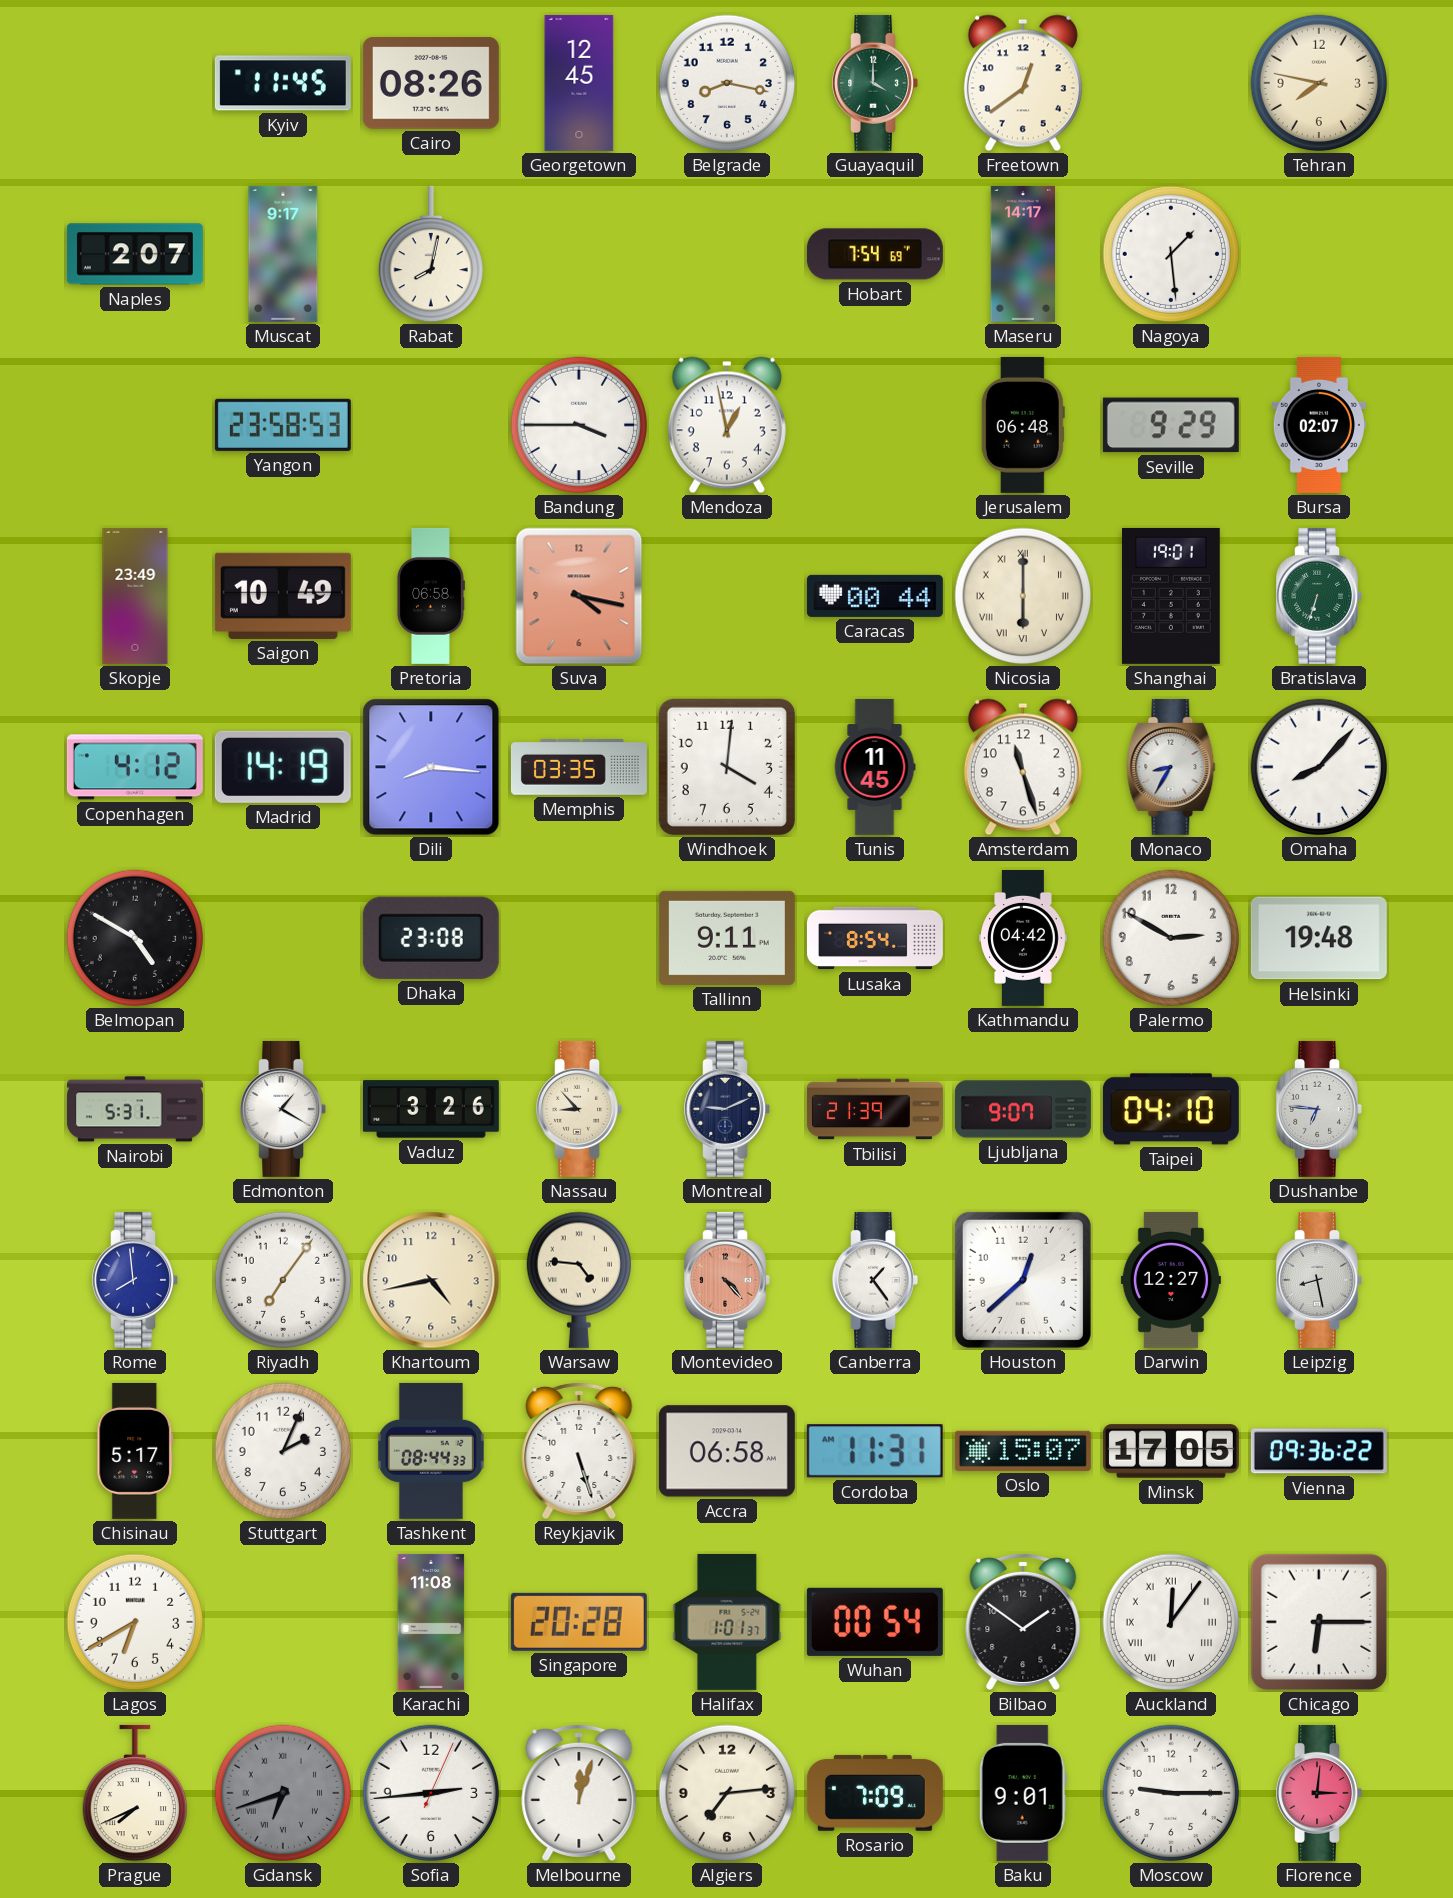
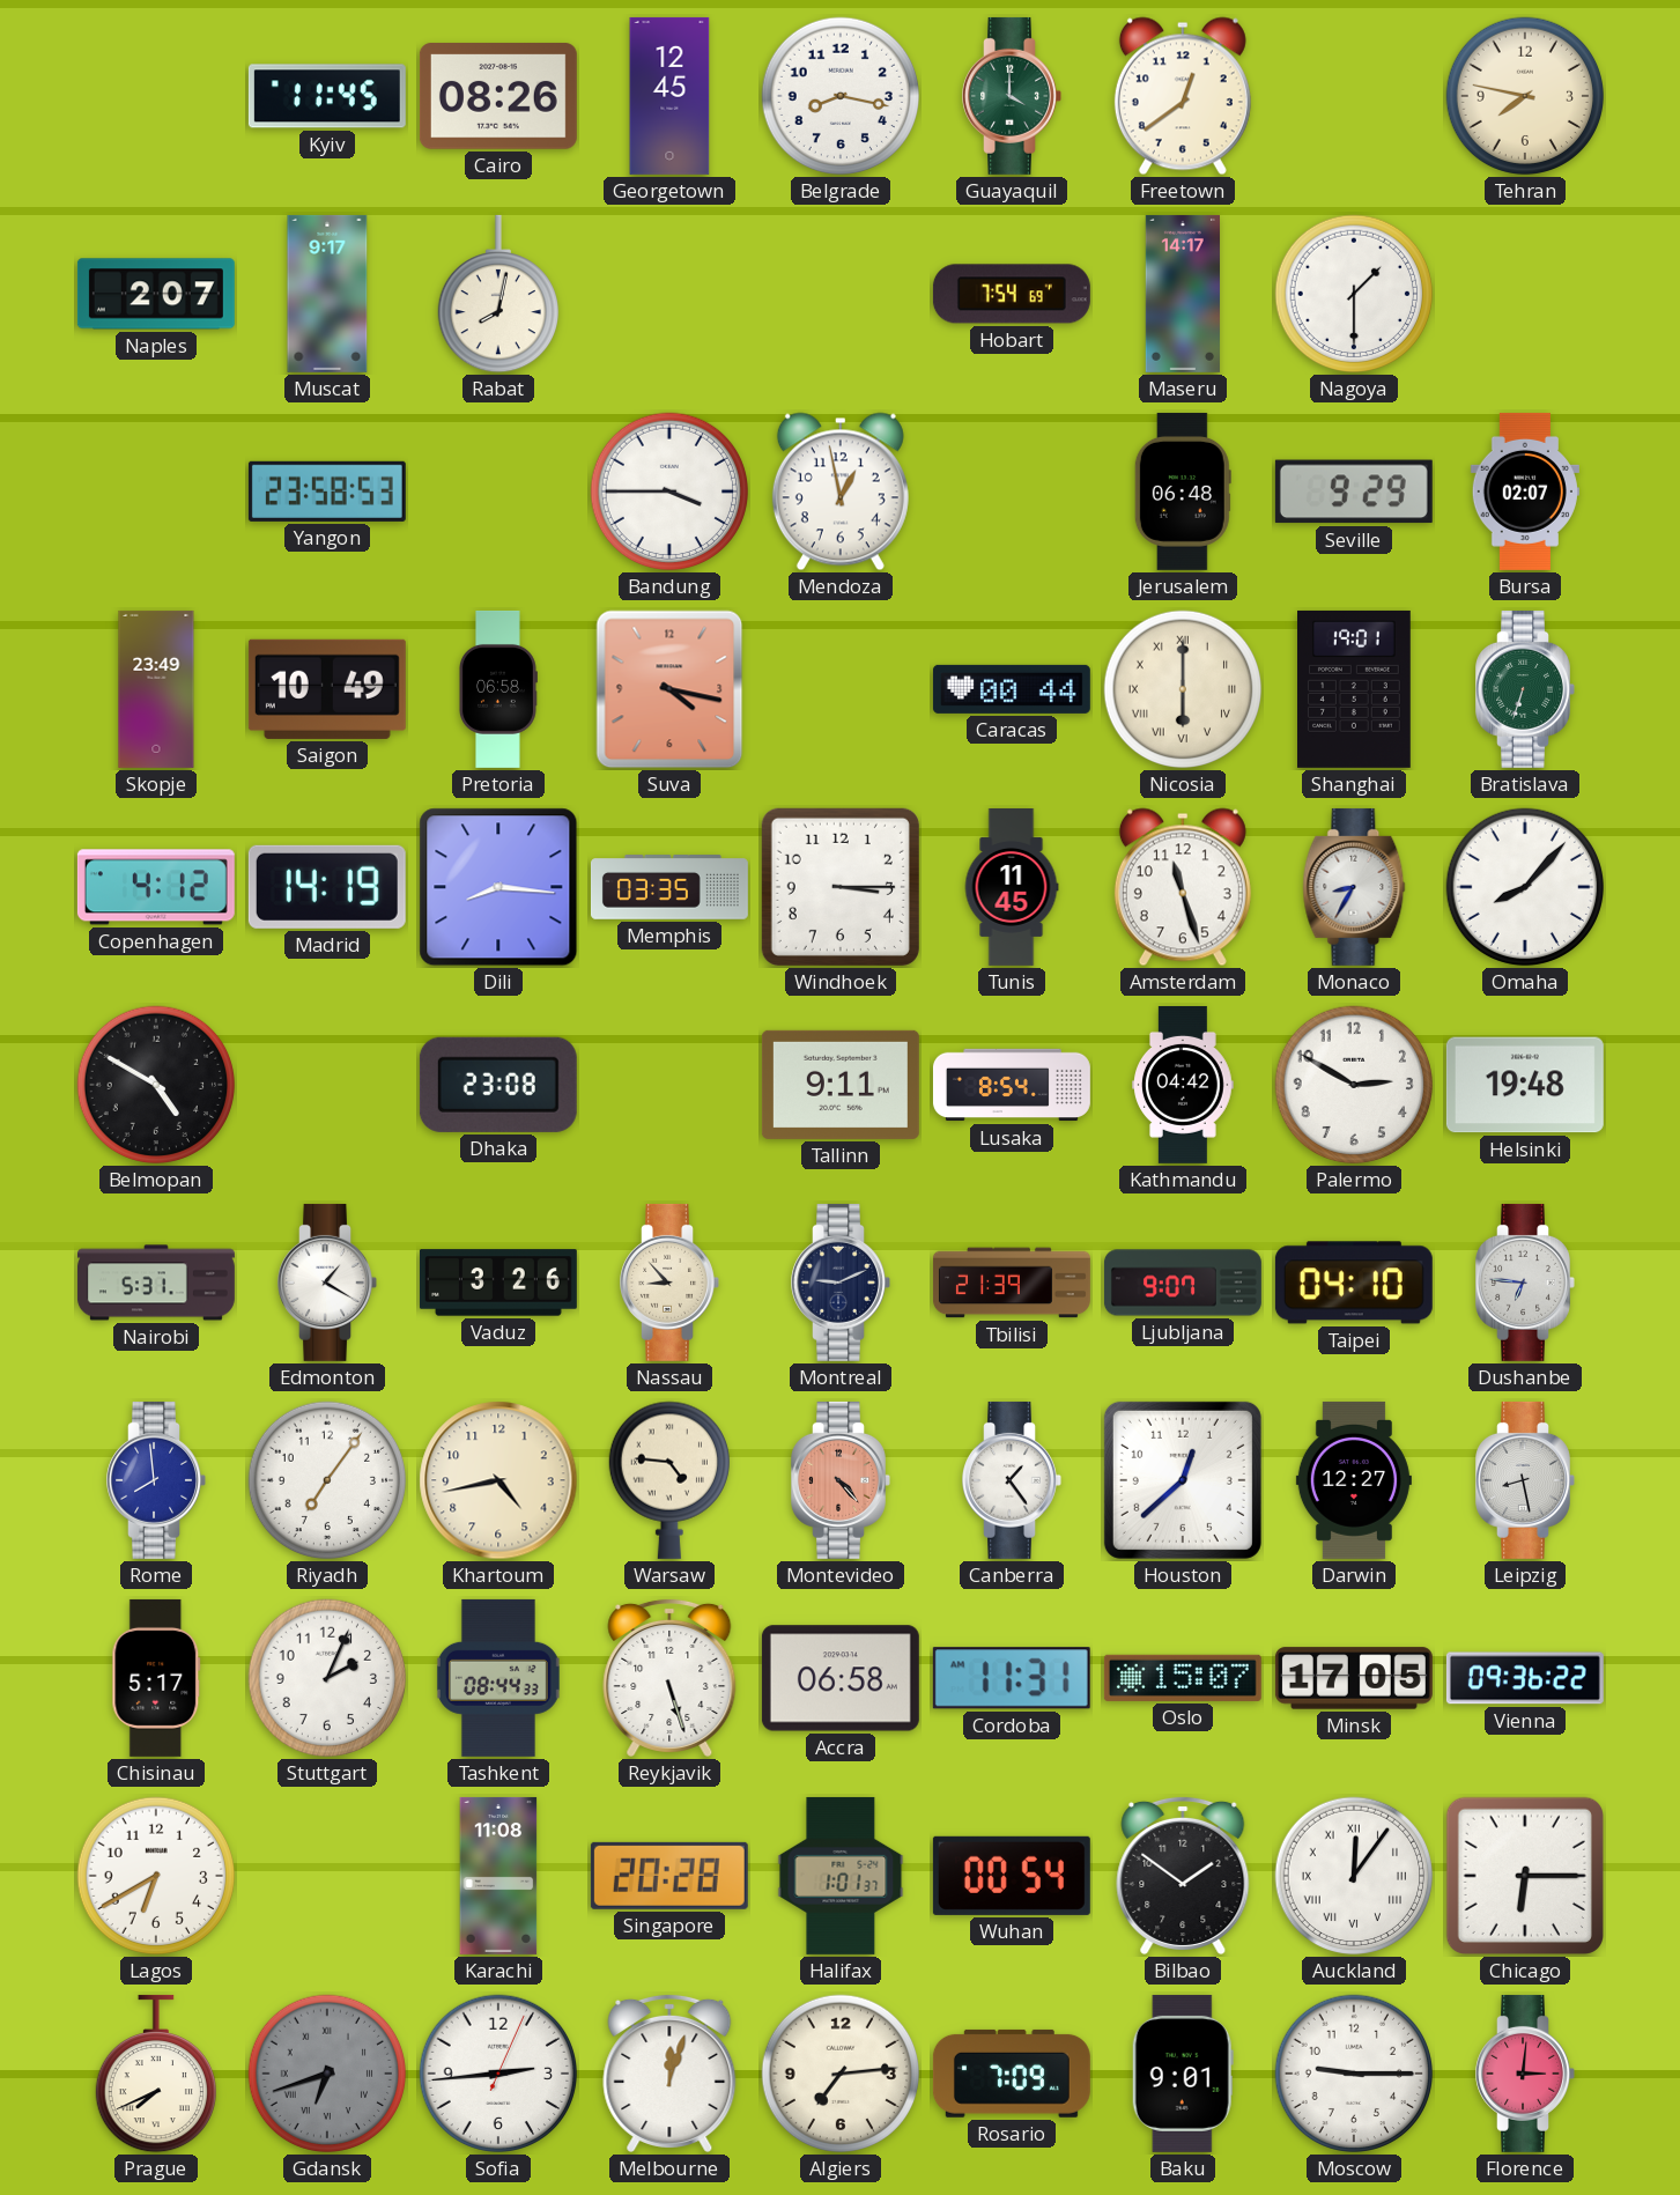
Nagoya: 1:29 -> 1:30
Windhoek: 4:01 -> 3:15
